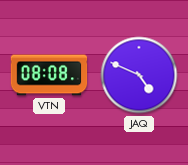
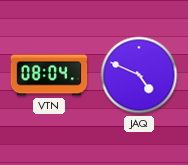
VTN: 08:08 -> 08:04
